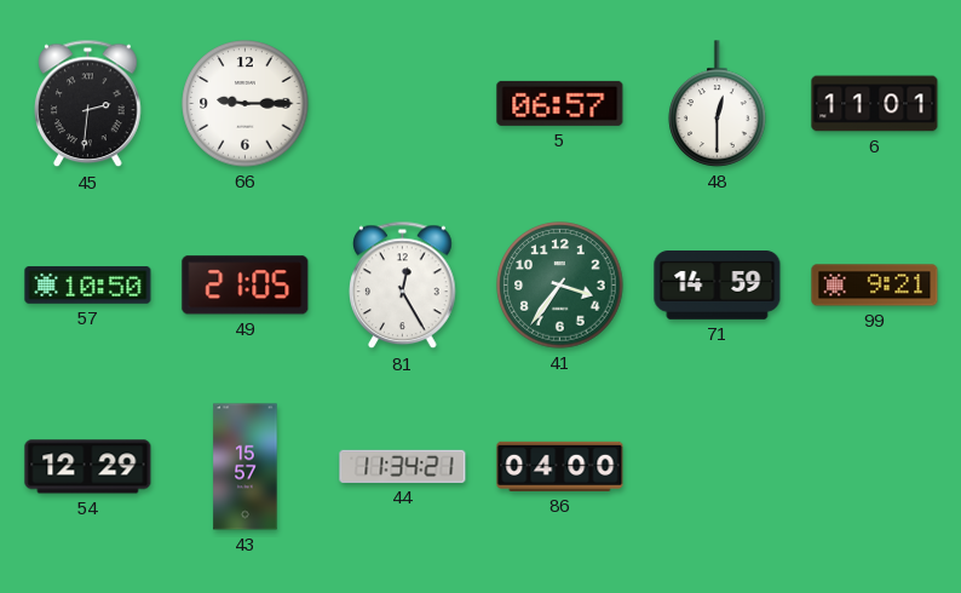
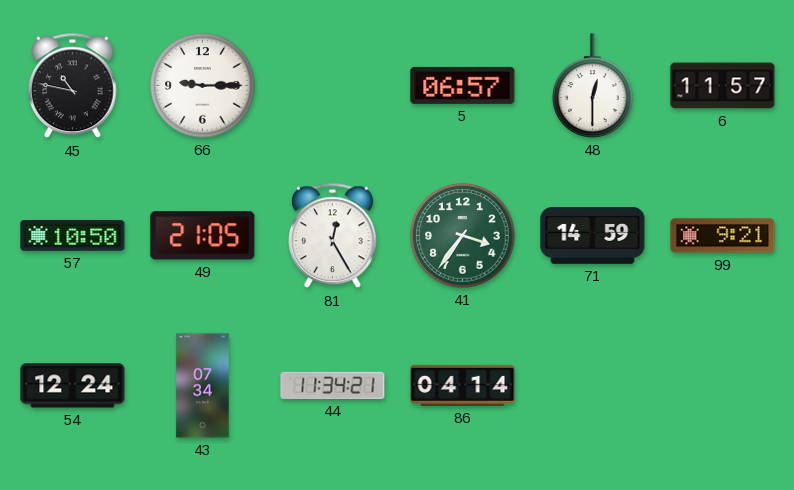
45: 2:31 -> 10:47
6: 11:01 -> 11:57
54: 12:29 -> 12:24
43: 15:57 -> 07:34
86: 04:00 -> 04:14
